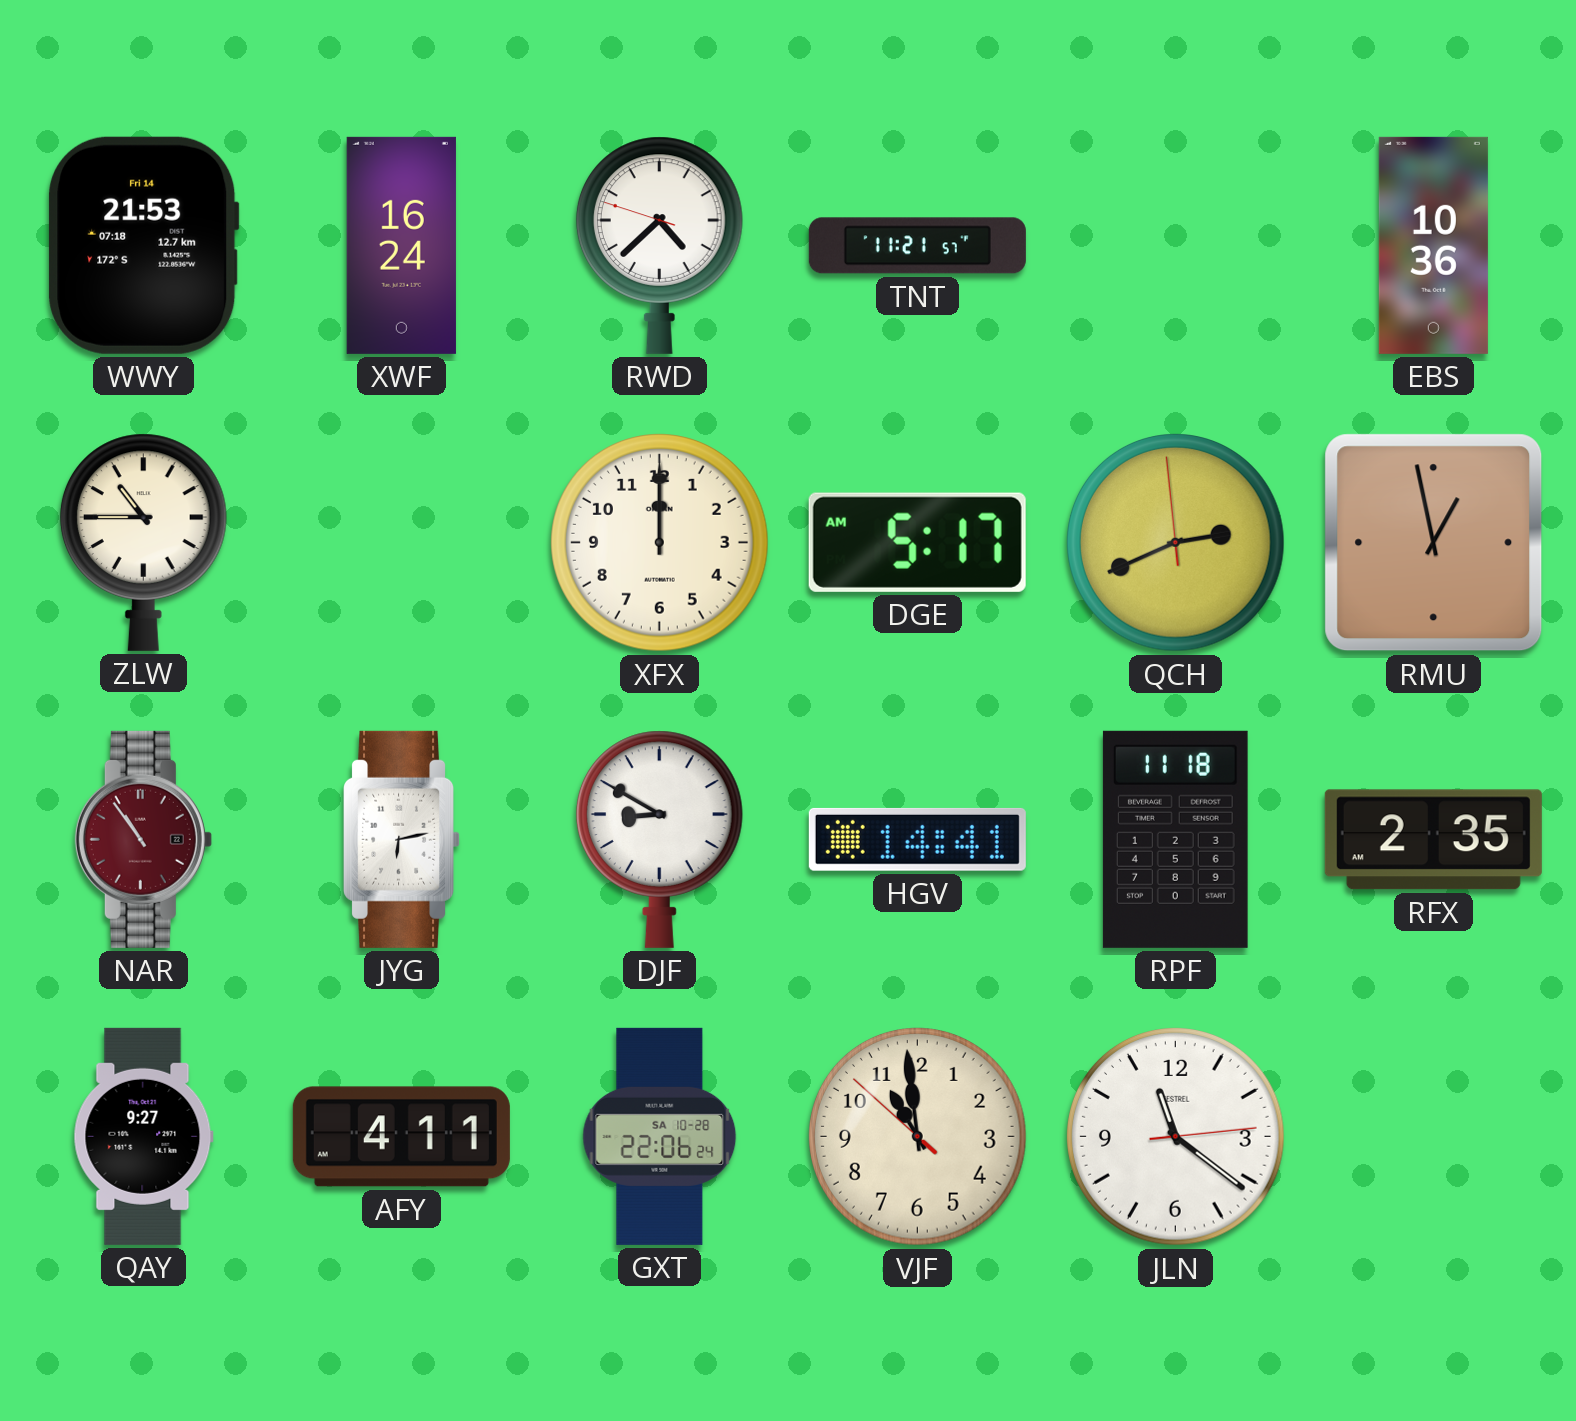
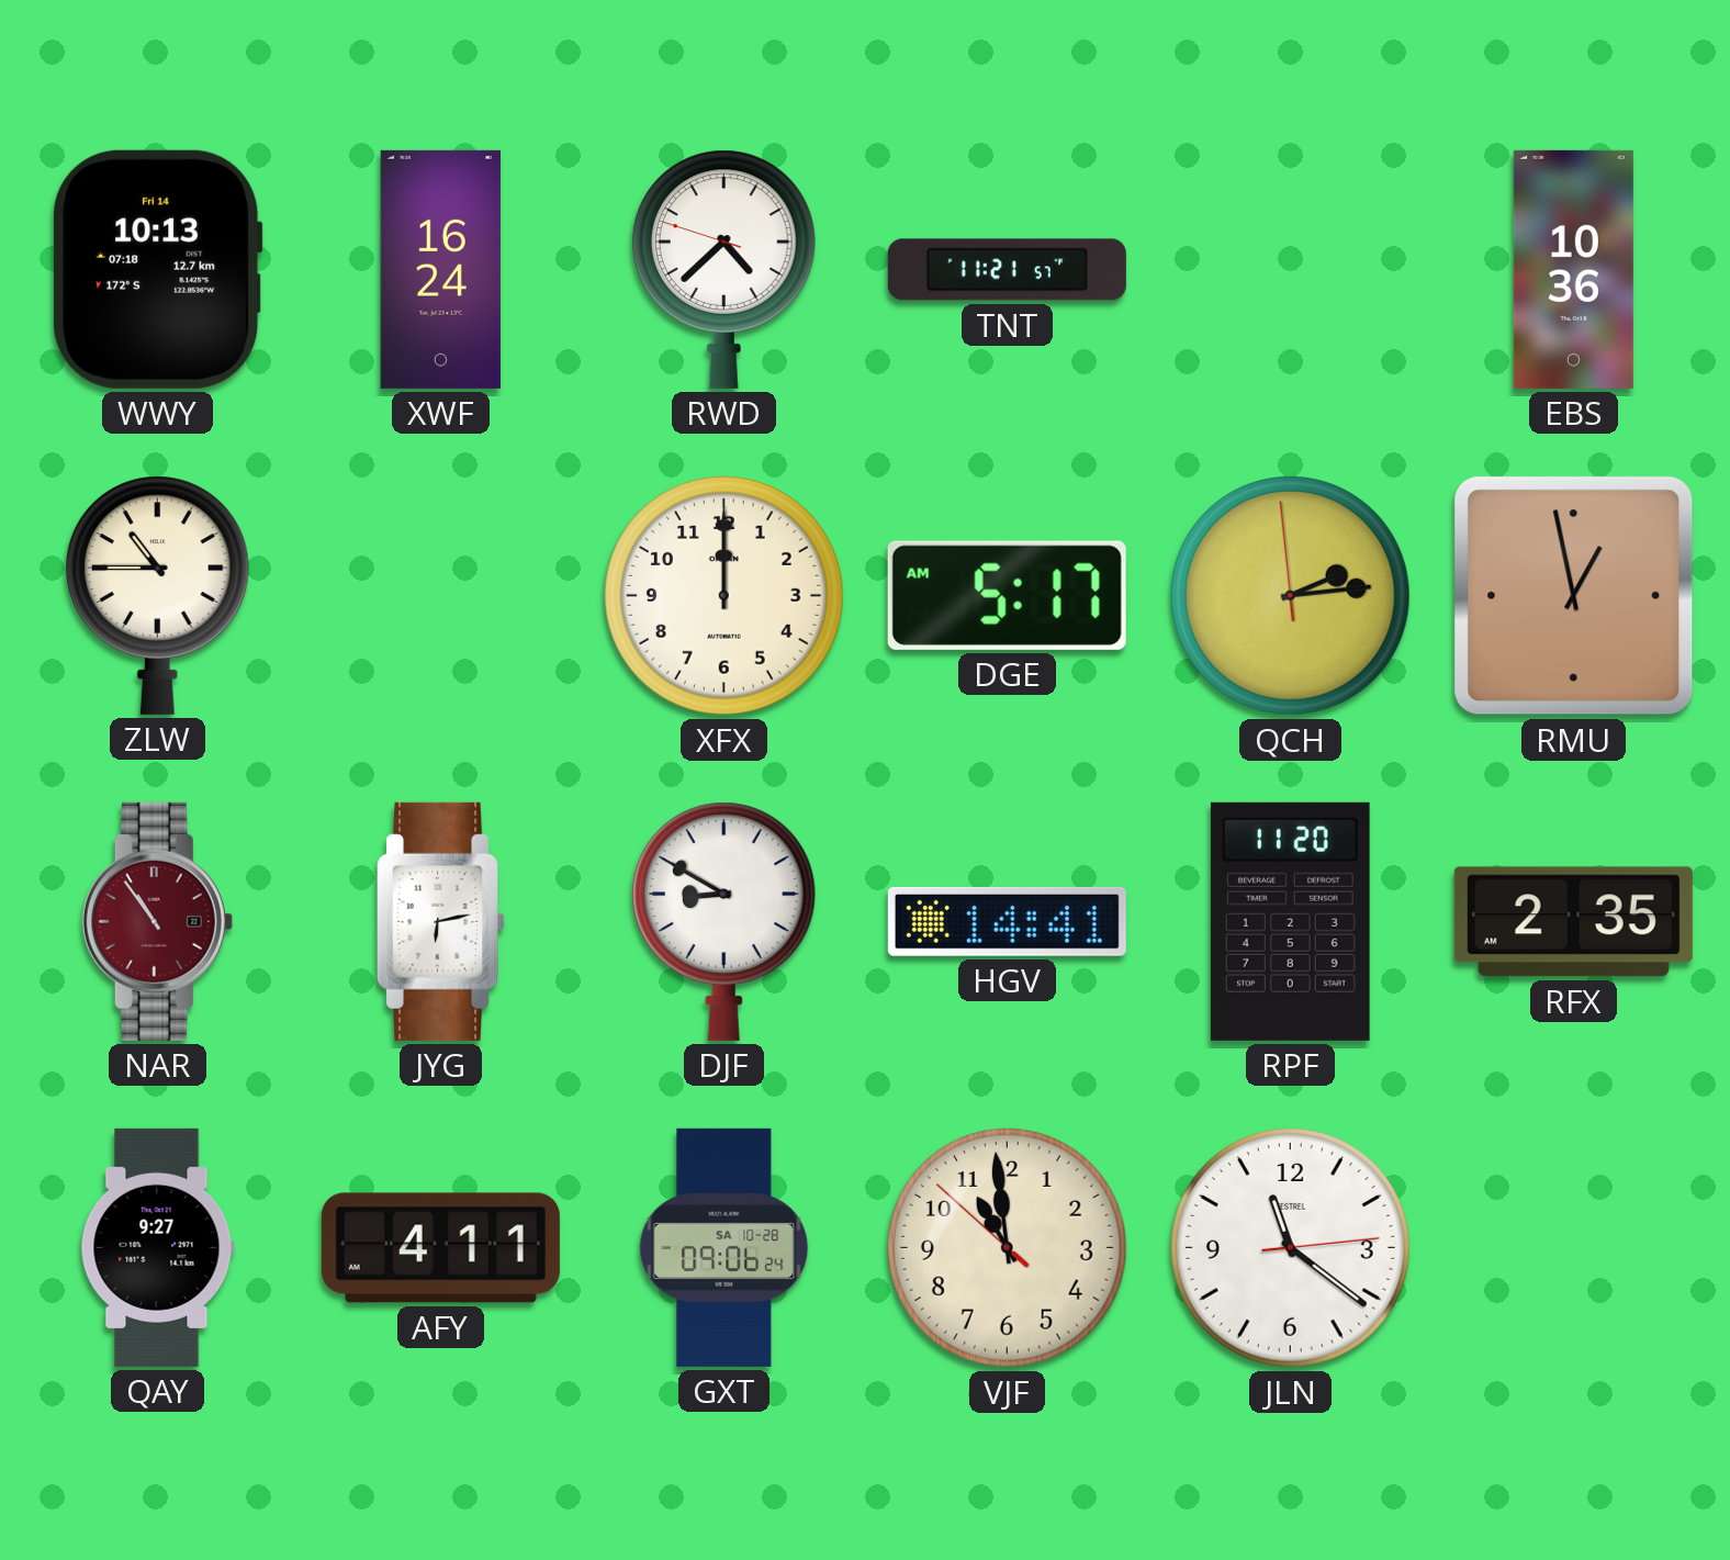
WWY: 21:53 -> 10:13
QCH: 2:40 -> 2:13
RPF: 11:18 -> 11:20
GXT: 22:06 -> 09:06
